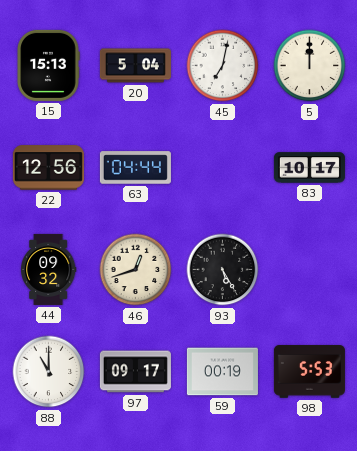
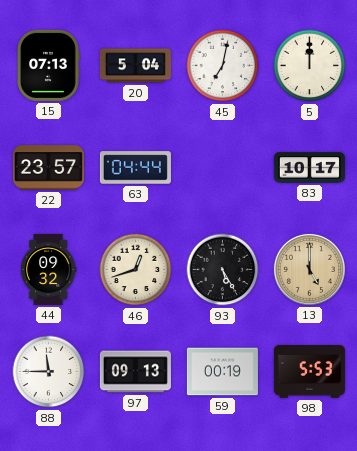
15: 15:13 -> 07:13
22: 12:56 -> 23:57
13: none -> 5:00
88: 11:00 -> 11:45
97: 09:17 -> 09:13
